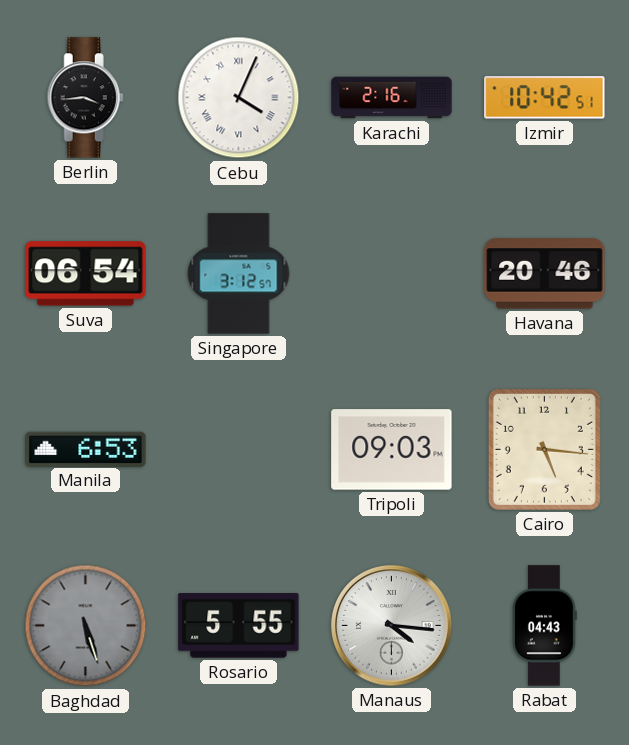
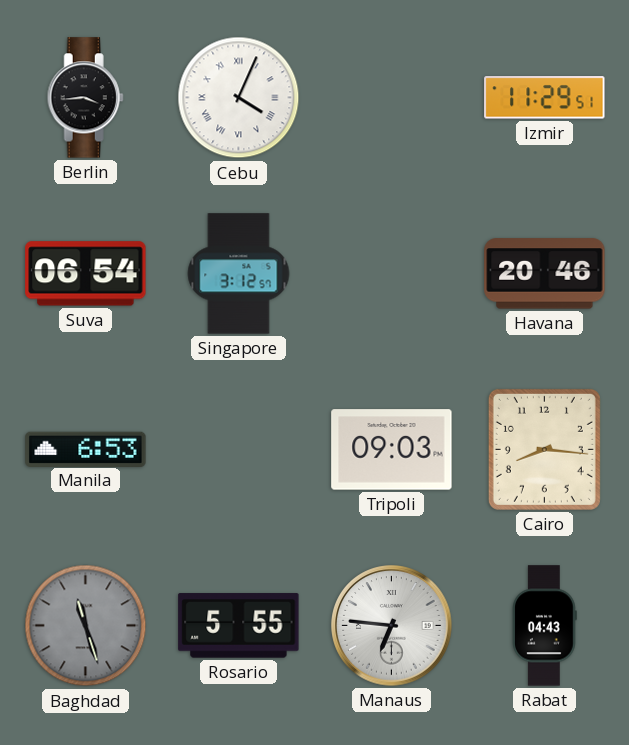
Karachi: 2:16 -> none
Izmir: 10:42 -> 11:29
Cairo: 5:16 -> 8:16
Baghdad: 5:27 -> 11:27
Manaus: 4:16 -> 6:46
